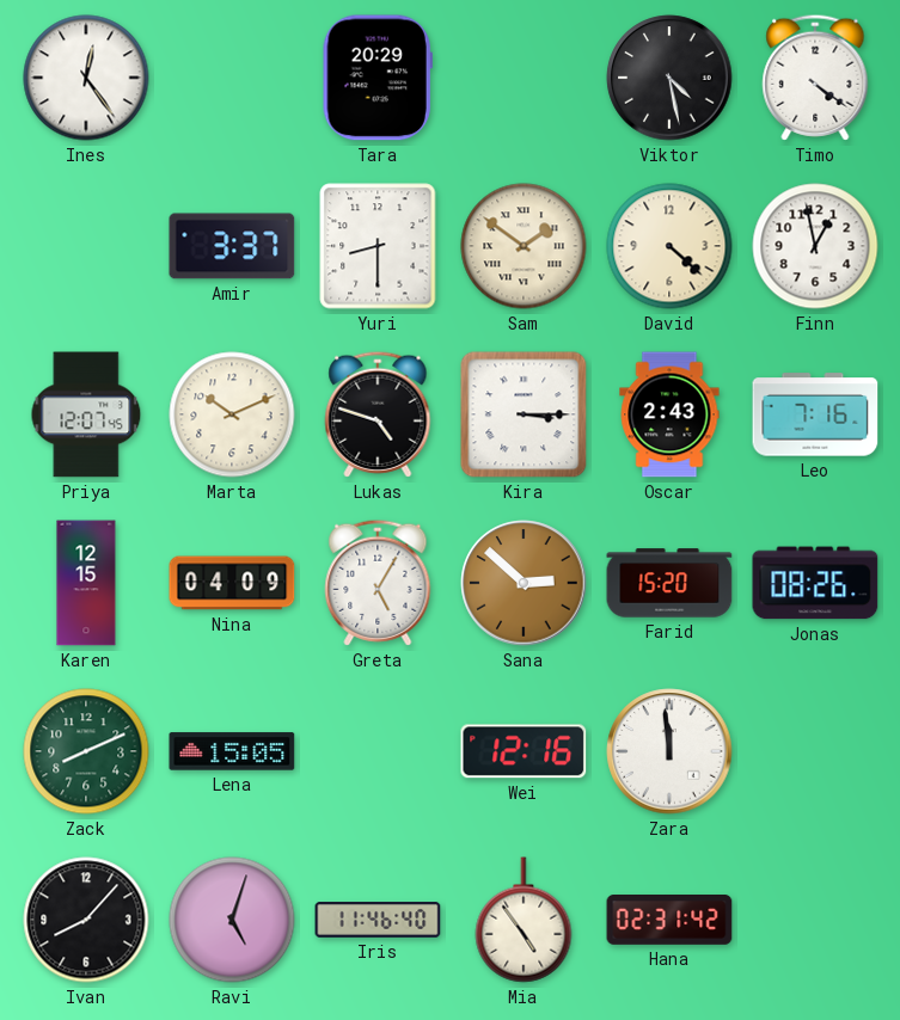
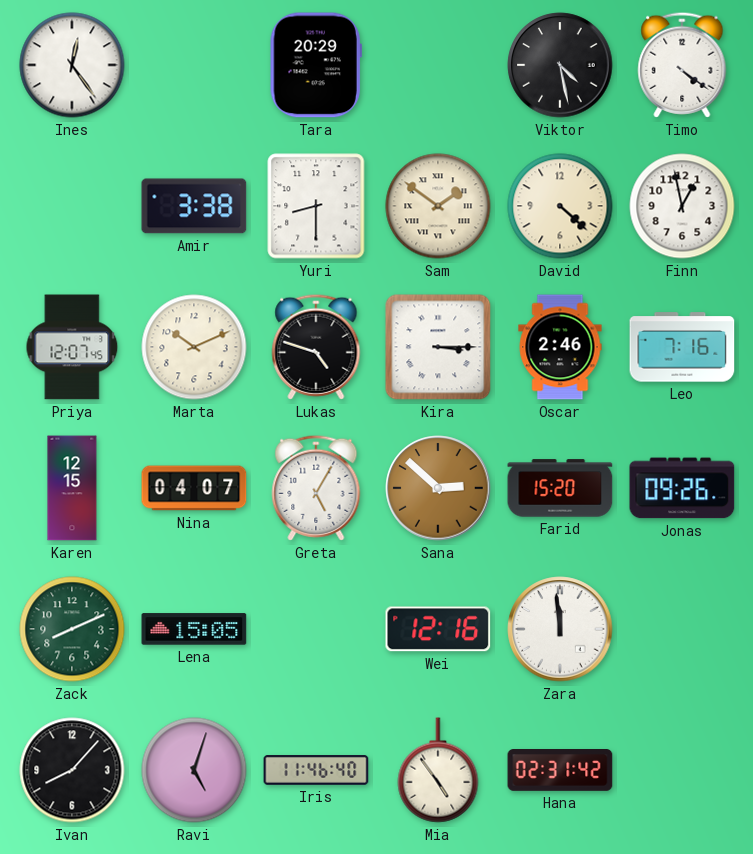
Amir: 3:37 -> 3:38
Oscar: 2:43 -> 2:46
Nina: 04:09 -> 04:07
Jonas: 08:26 -> 09:26
